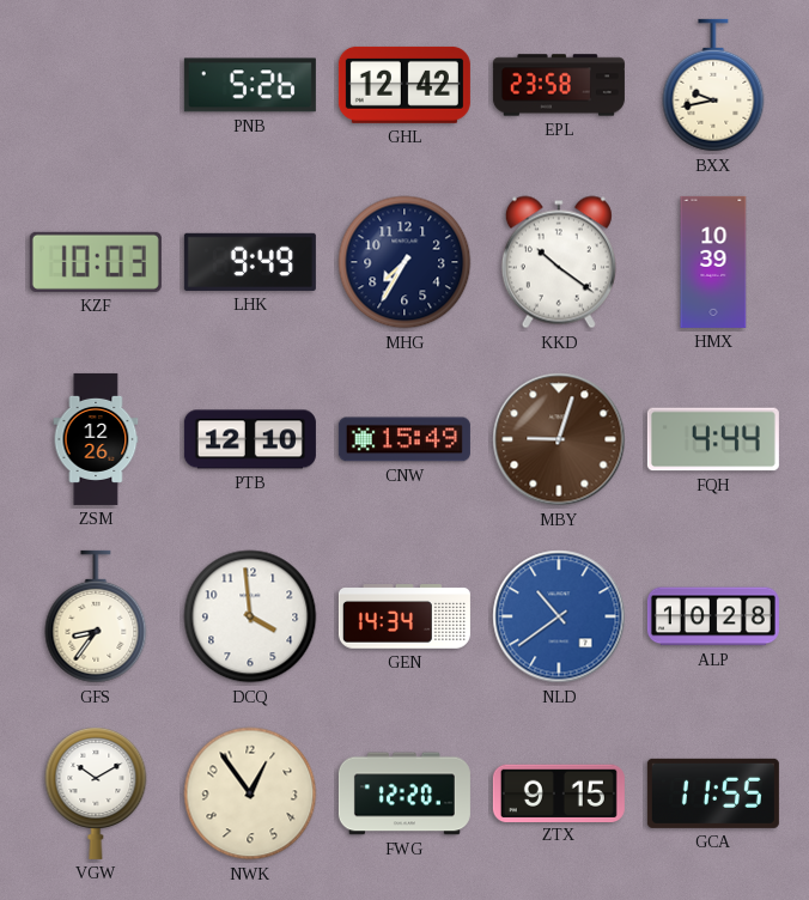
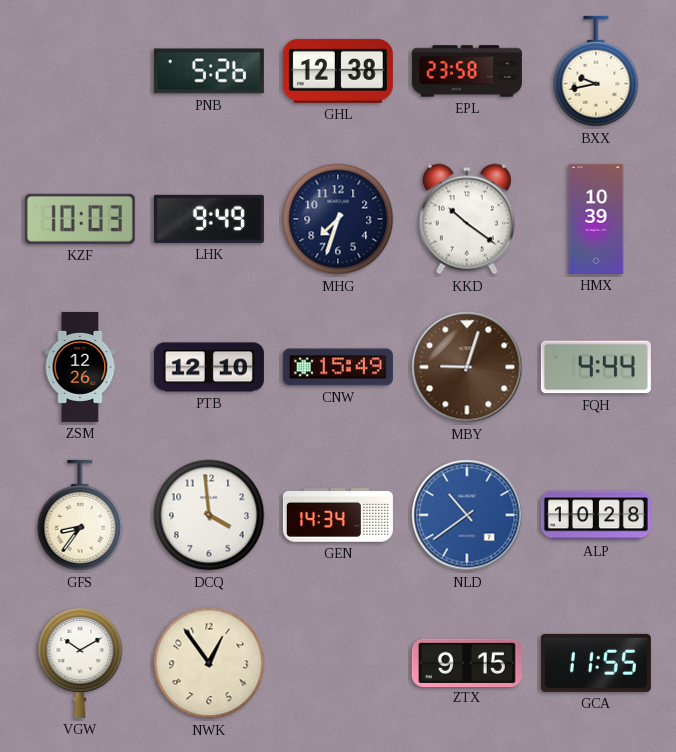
GHL: 12:42 -> 12:38
MHG: 7:35 -> 7:33
FWG: 12:20 -> none
